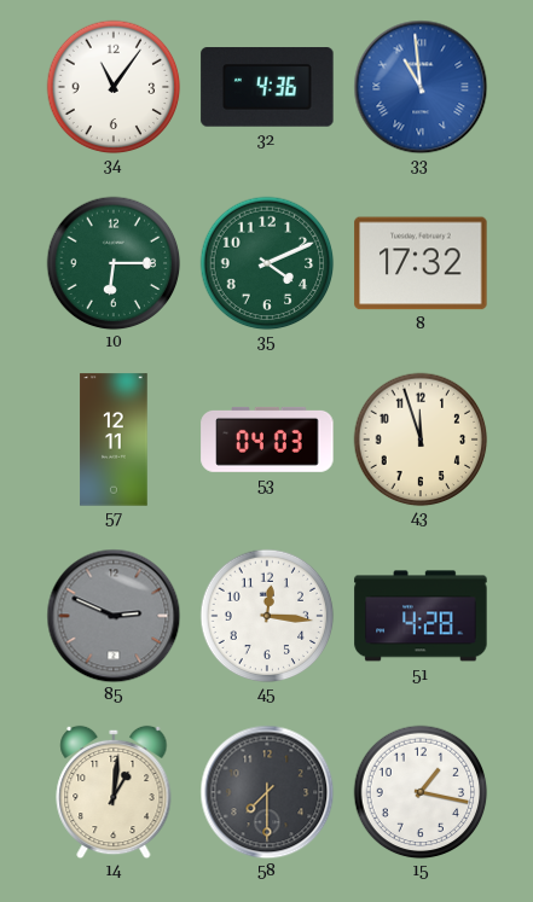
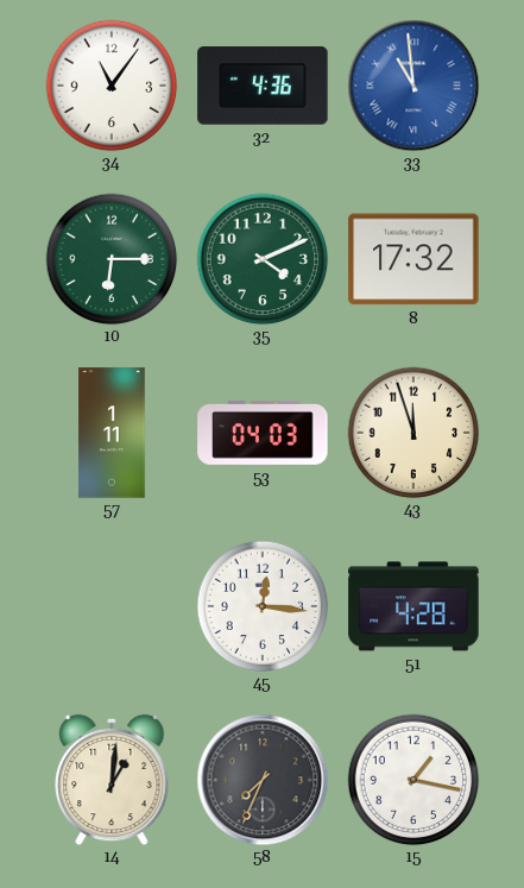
57: 12:11 -> 1:11
85: 2:49 -> none
58: 7:30 -> 7:34
